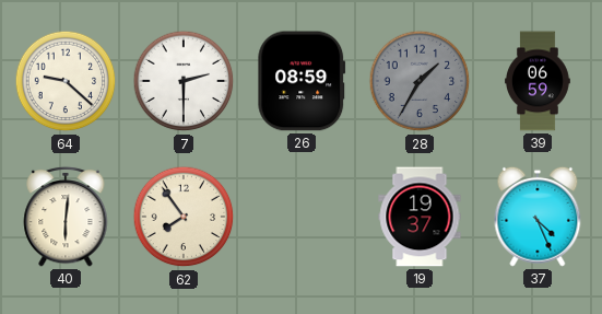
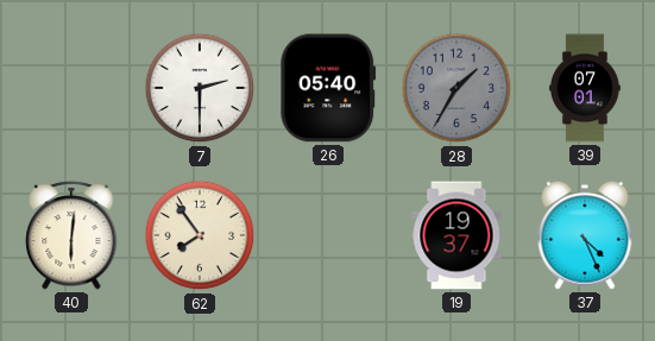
64: 9:22 -> none
26: 08:59 -> 05:40
39: 06:59 -> 07:01
